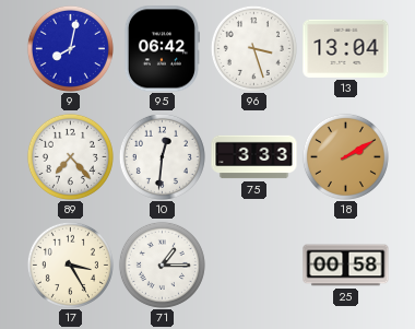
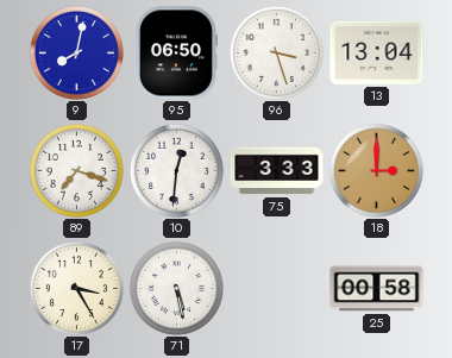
95: 06:42 -> 06:50
89: 7:23 -> 7:18
18: 2:10 -> 3:00
71: 1:15 -> 5:28
